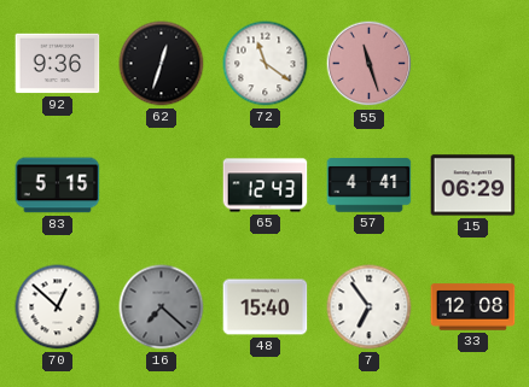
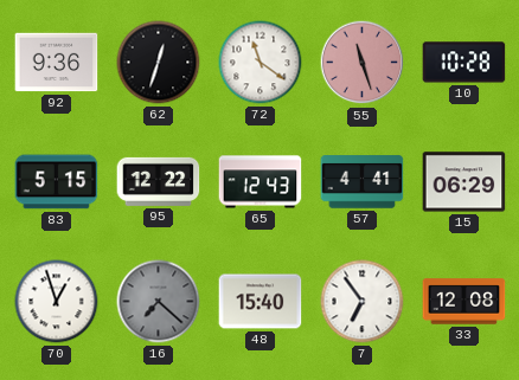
10: none -> 10:28
95: none -> 12:22
70: 12:52 -> 12:57
